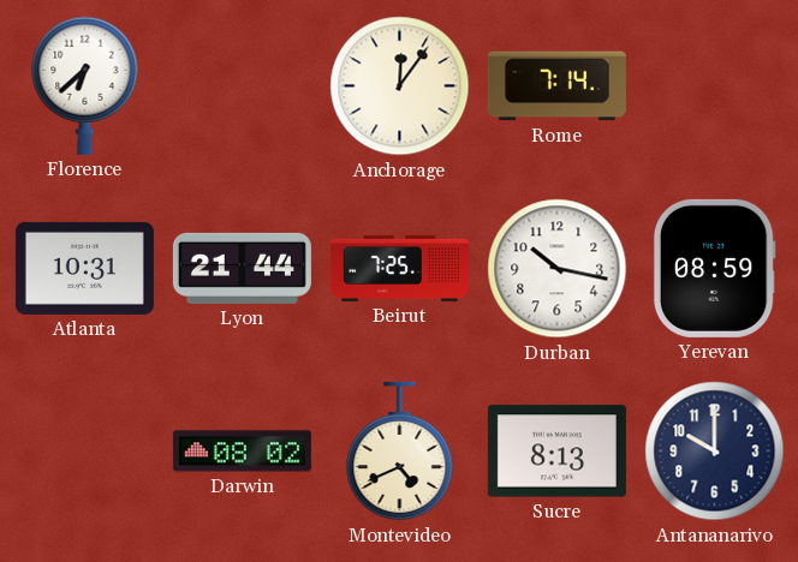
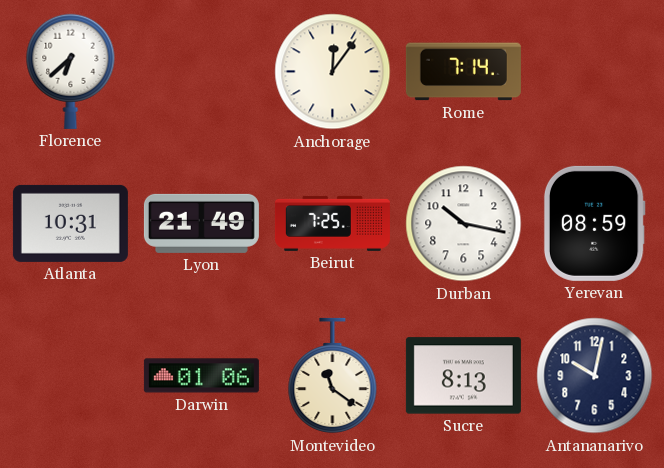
Lyon: 21:44 -> 21:49
Darwin: 08:02 -> 01:06
Montevideo: 4:41 -> 11:21
Antananarivo: 10:00 -> 10:02
